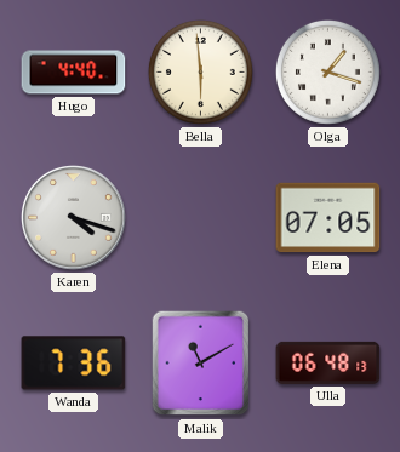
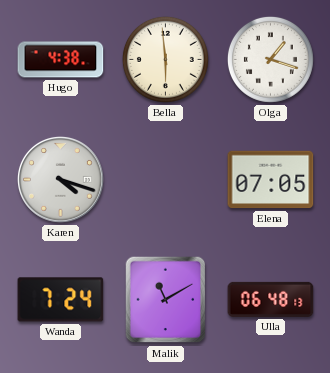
Hugo: 4:40 -> 4:38
Wanda: 7:36 -> 7:24
